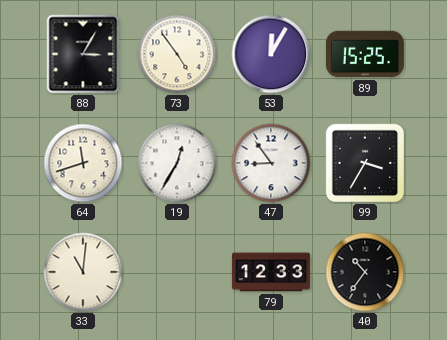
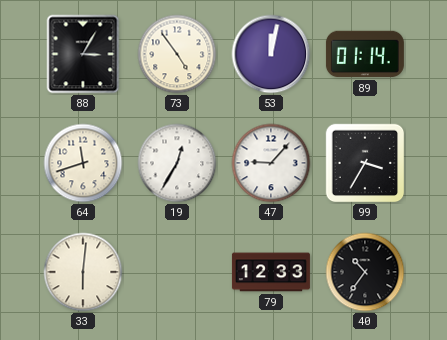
53: 12:05 -> 12:02
89: 15:25 -> 01:14
47: 8:54 -> 9:07
33: 11:01 -> 6:01
